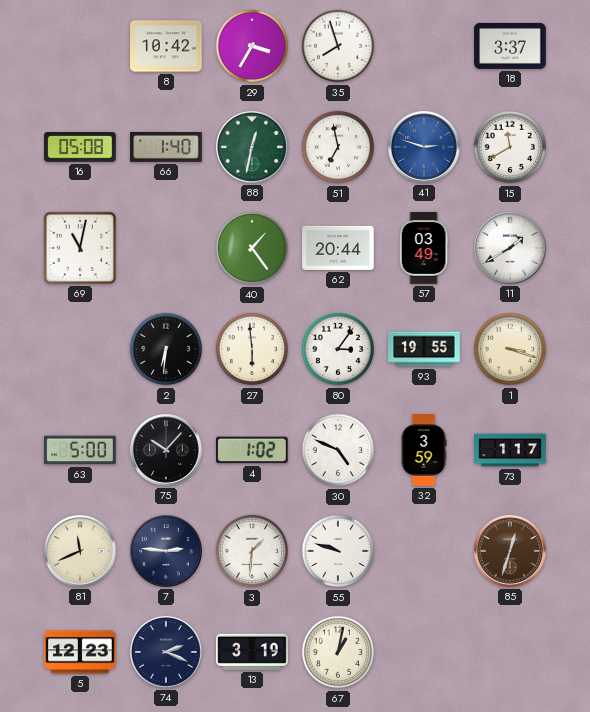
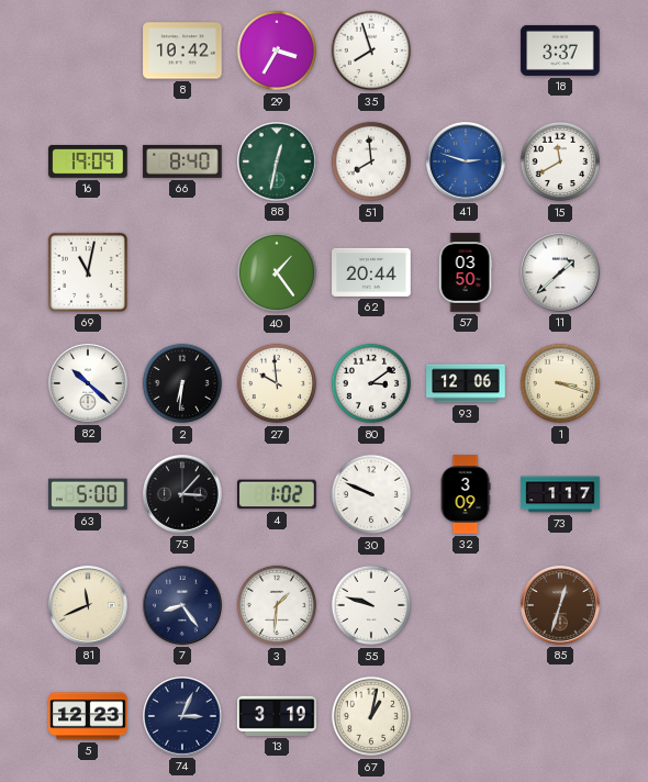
16: 05:08 -> 19:09
66: 1:40 -> 8:40
51: 6:58 -> 7:59
57: 03:49 -> 03:50
11: 1:40 -> 1:38
82: none -> 10:22
27: 5:59 -> 9:59
80: 3:06 -> 3:09
93: 19:55 -> 12:06
75: 10:07 -> 3:07
30: 4:49 -> 9:49
32: 3:59 -> 3:09
7: 2:46 -> 8:24
74: 2:19 -> 3:04
